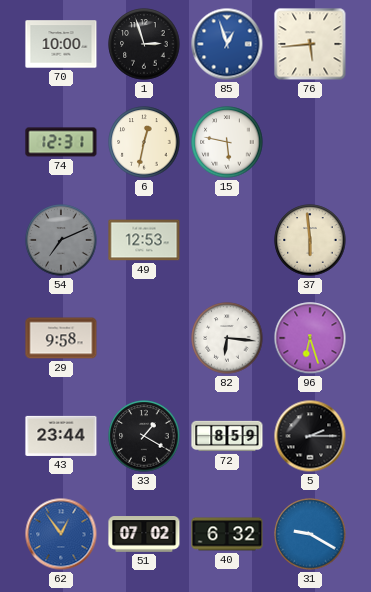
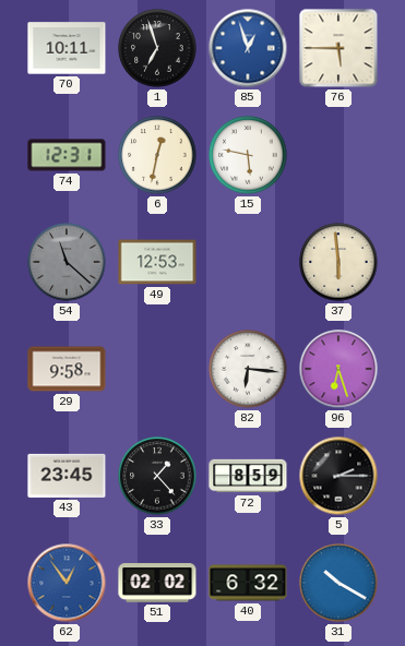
70: 10:00 -> 10:11
1: 2:57 -> 6:57
76: 5:44 -> 5:45
54: 7:11 -> 11:22
43: 23:44 -> 23:45
33: 1:20 -> 1:23
51: 07:02 -> 02:02
31: 9:20 -> 10:20
